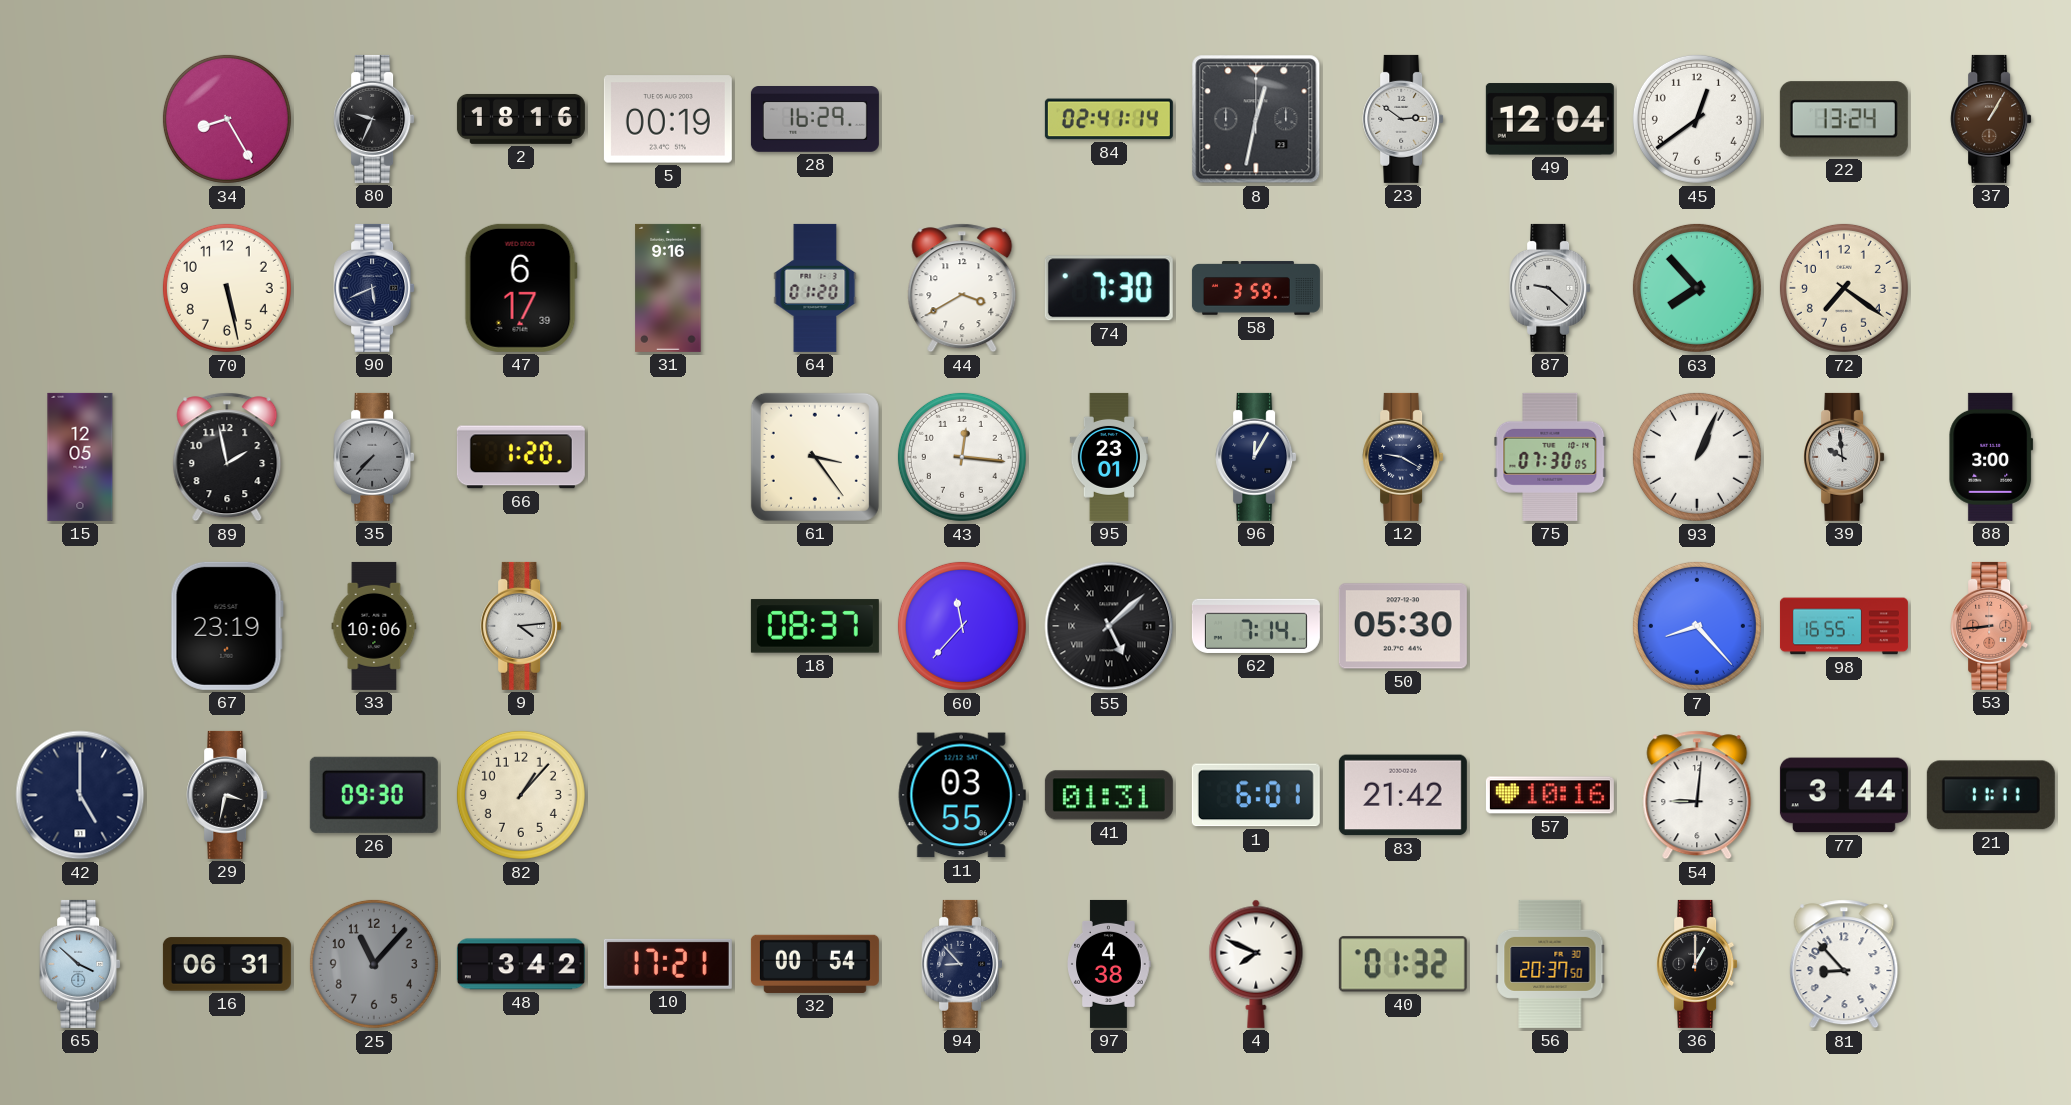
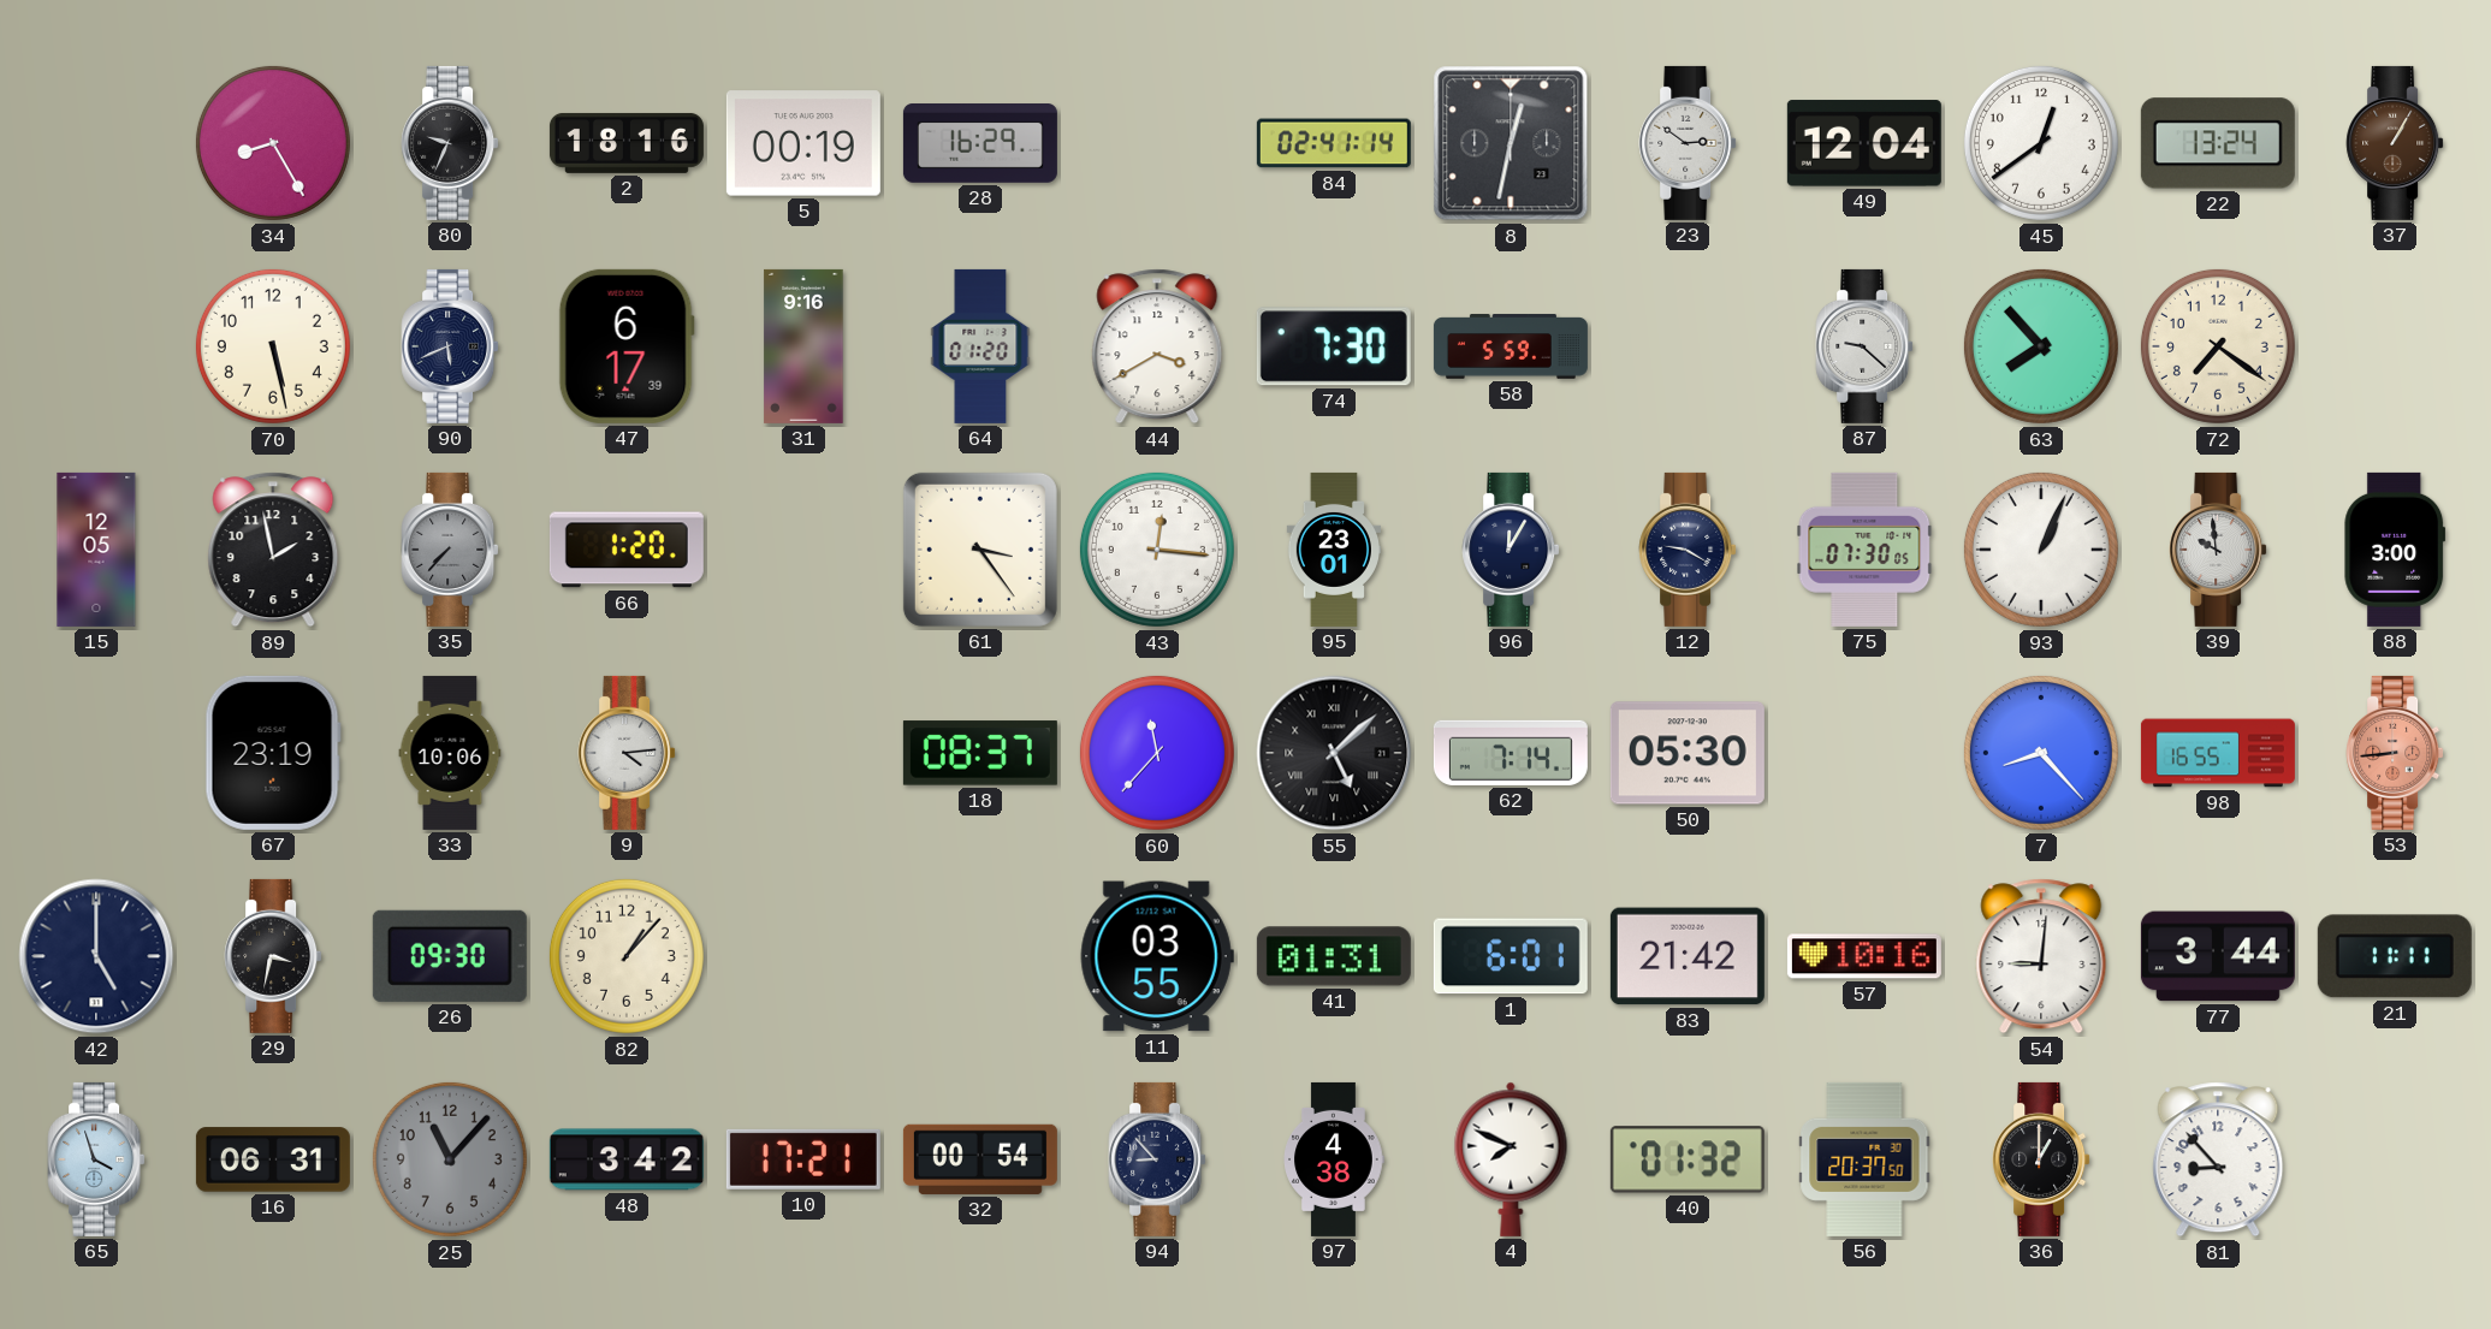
58: 3:59 -> 5:59
65: 3:52 -> 3:57
